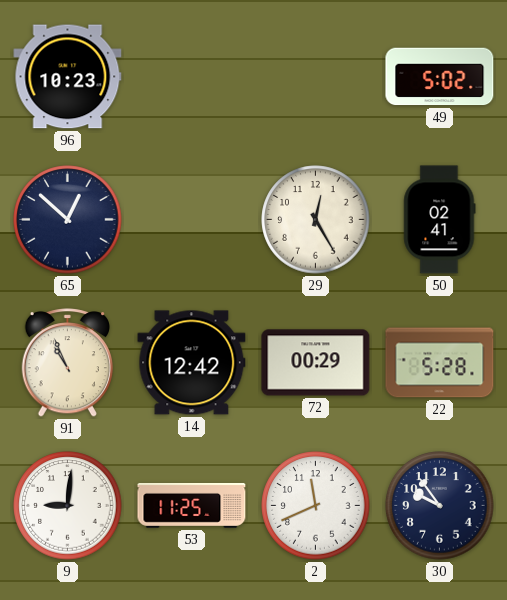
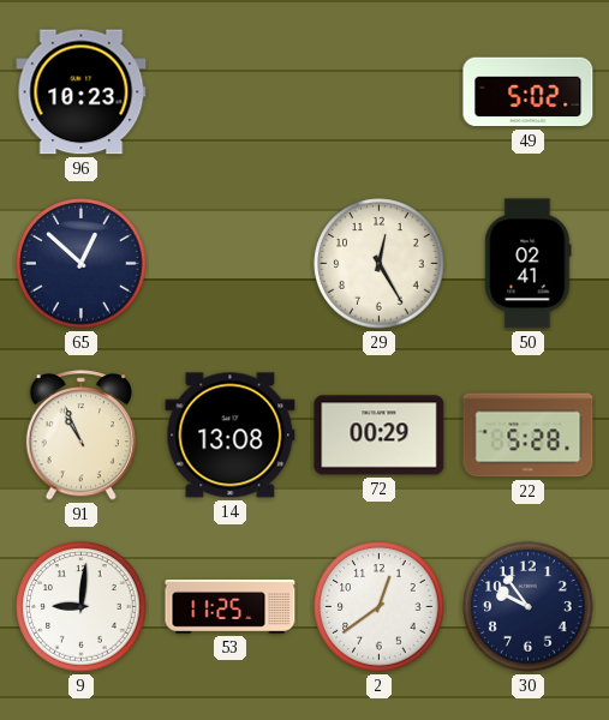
14: 12:42 -> 13:08
2: 11:41 -> 12:39
